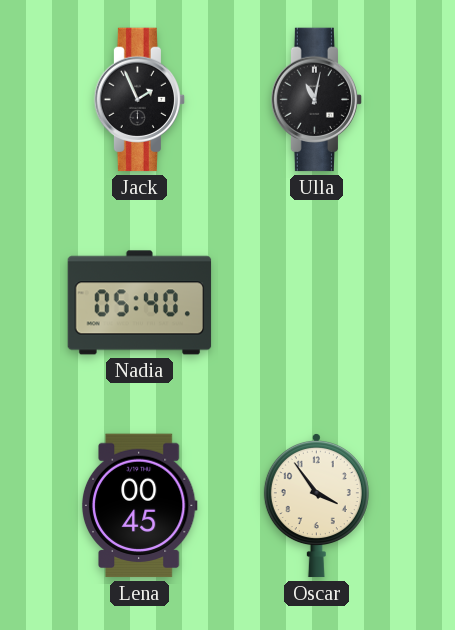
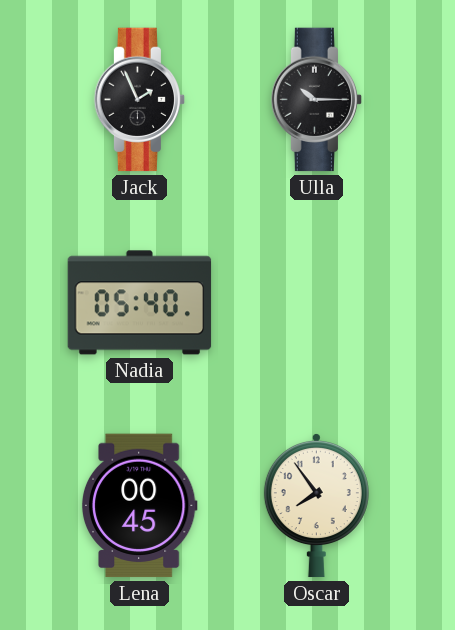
Ulla: 11:02 -> 10:15
Oscar: 3:54 -> 7:54
